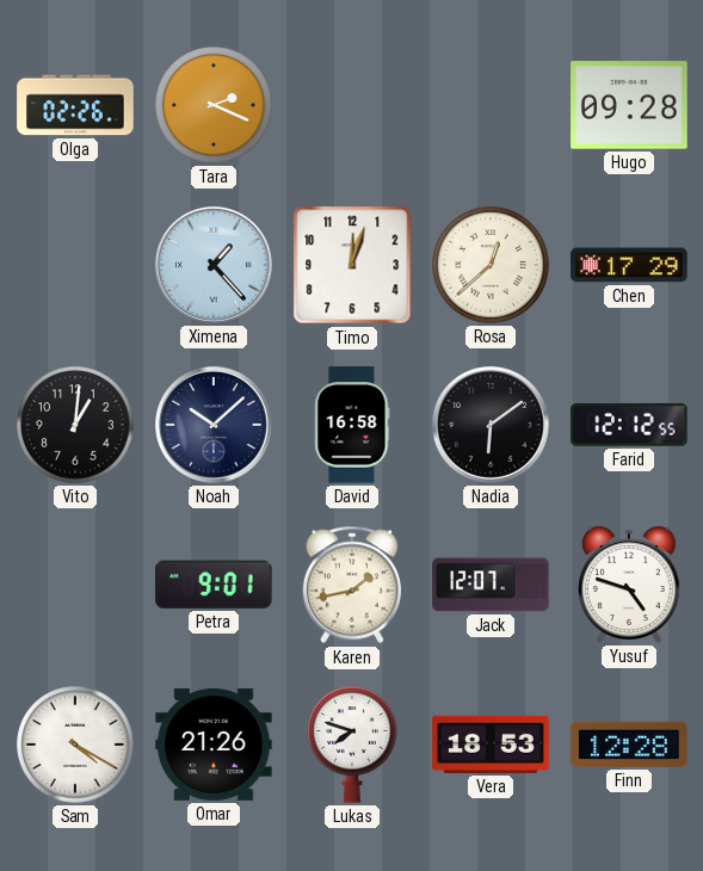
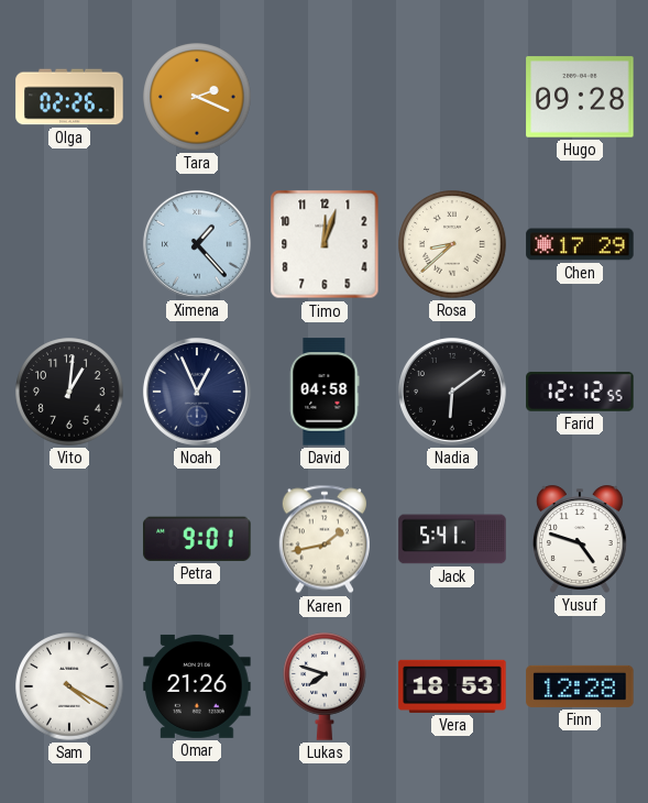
Rosa: 12:38 -> 8:38
Noah: 10:08 -> 12:56
David: 16:58 -> 04:58
Jack: 12:07 -> 5:41
